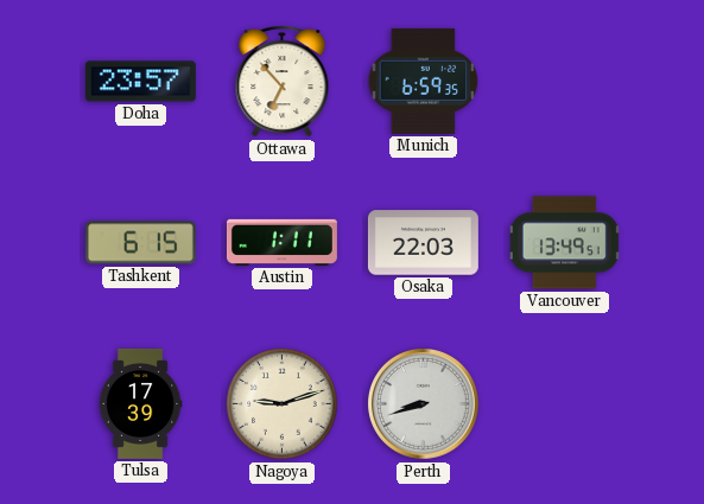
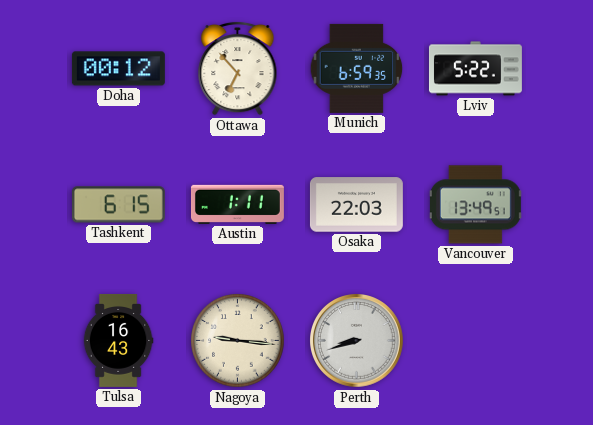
Doha: 23:57 -> 00:12
Lviv: none -> 5:22
Tulsa: 17:39 -> 16:43
Nagoya: 9:12 -> 9:16
